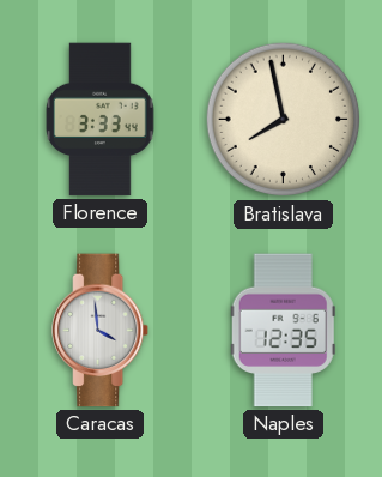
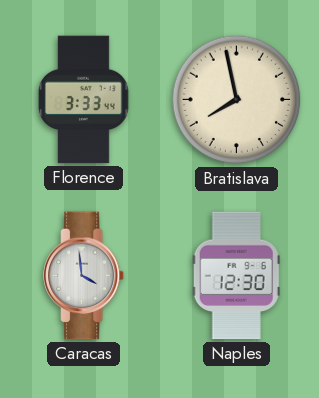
Naples: 12:35 -> 12:30
